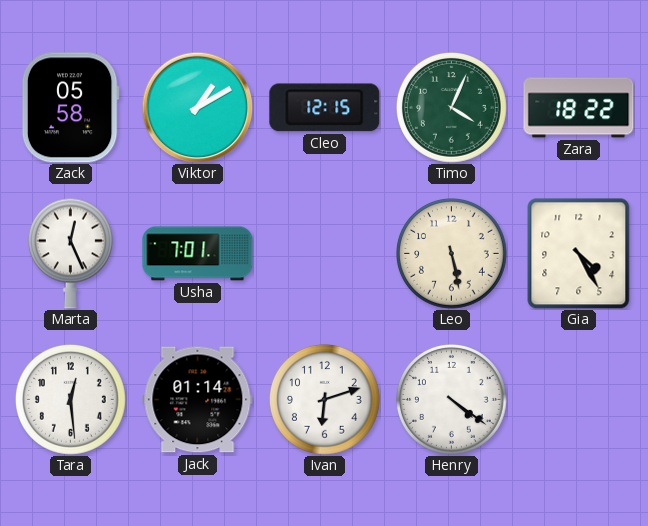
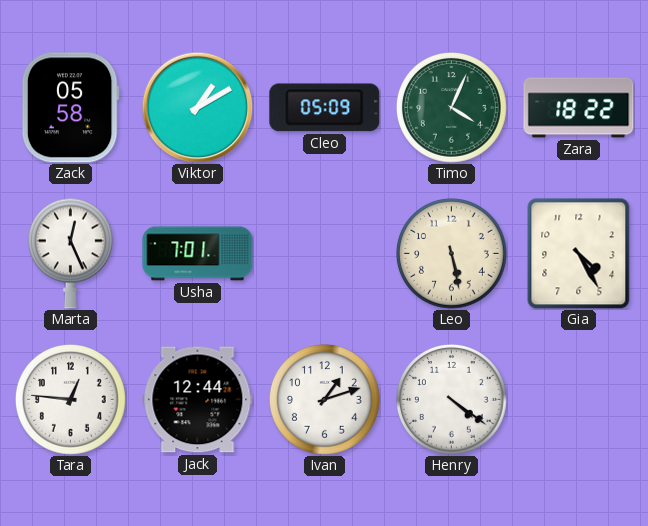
Cleo: 12:15 -> 05:09
Tara: 12:29 -> 12:46
Jack: 01:14 -> 12:44
Ivan: 6:12 -> 1:12
